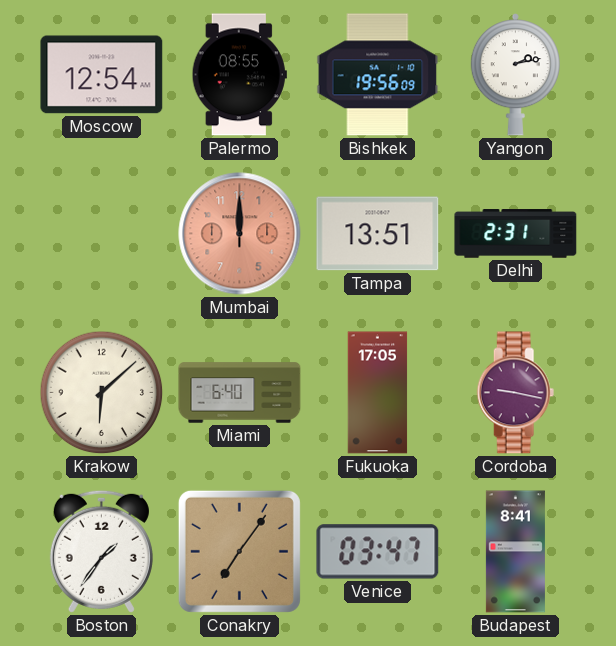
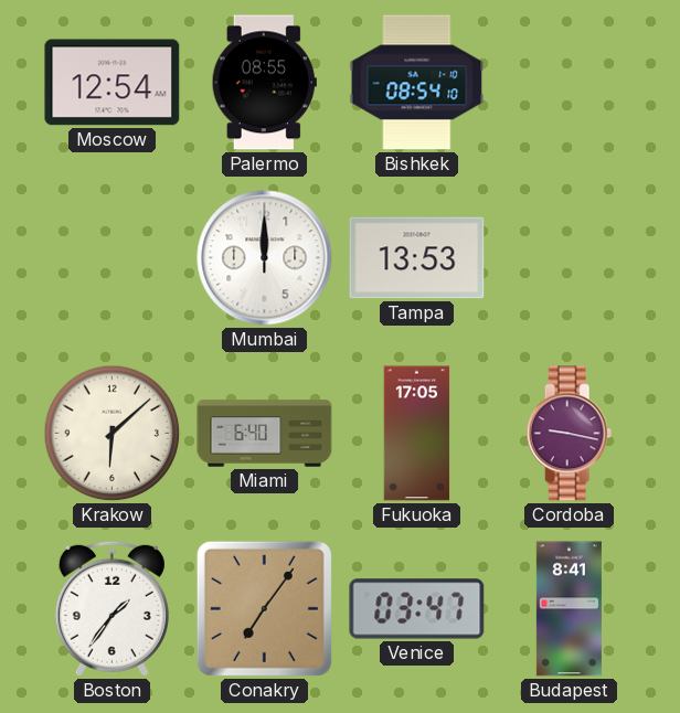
Bishkek: 19:56 -> 08:54
Yangon: 2:13 -> none
Mumbai dial: salmon -> white
Tampa: 13:51 -> 13:53
Delhi: 2:31 -> none
